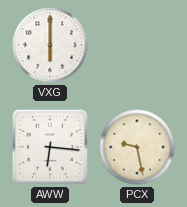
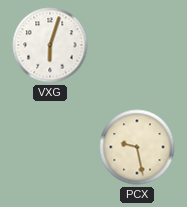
VXG: 6:00 -> 6:03
AWW: 6:16 -> none
